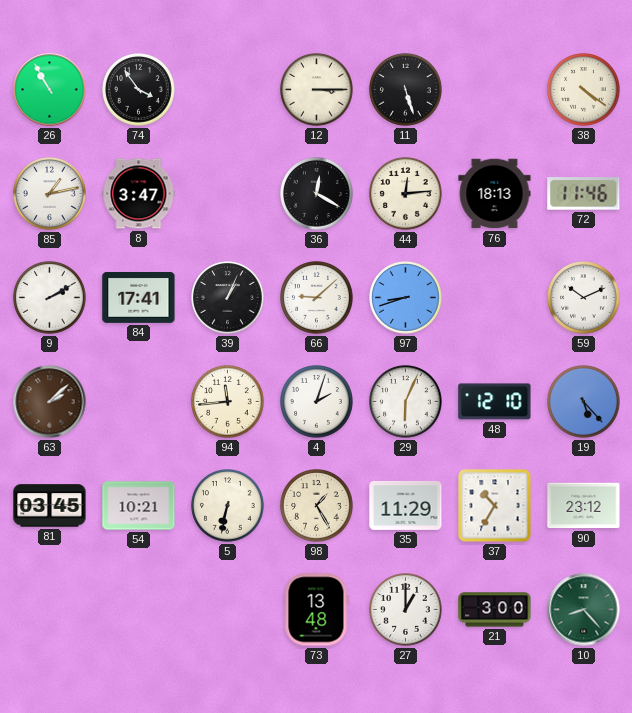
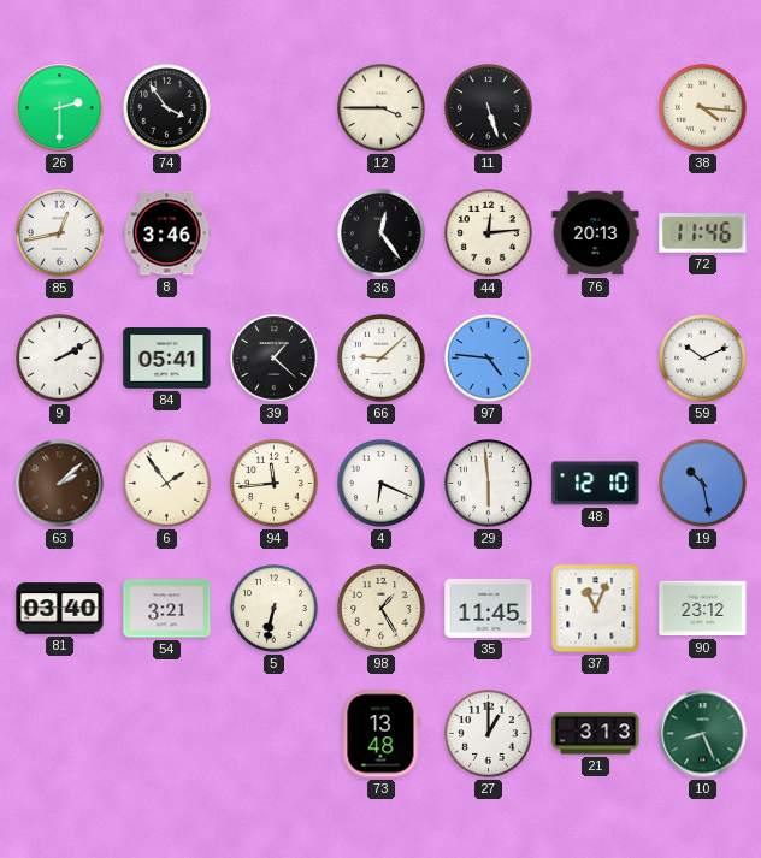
26: 10:55 -> 2:30
12: 3:15 -> 3:45
38: 4:21 -> 4:16
85: 1:13 -> 12:43
8: 3:47 -> 3:46
36: 12:20 -> 12:24
76: 18:13 -> 20:13
84: 17:41 -> 05:41
39: 1:04 -> 1:22
97: 8:42 -> 4:46
6: none -> 1:54
4: 2:03 -> 6:19
29: 6:04 -> 5:59
19: 5:23 -> 10:28
81: 03:45 -> 03:40
54: 10:21 -> 3:21
35: 11:29 -> 11:45
37: 10:35 -> 11:04
21: 3:00 -> 3:13
10: 8:23 -> 8:26
